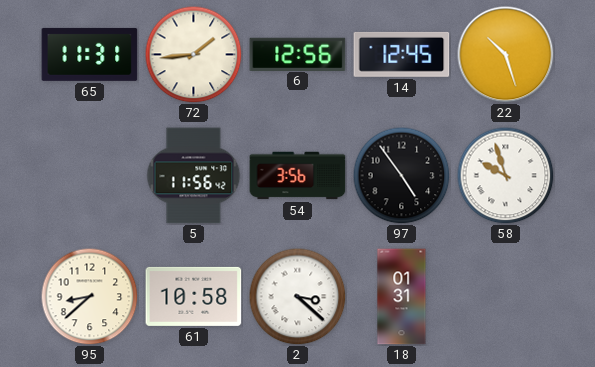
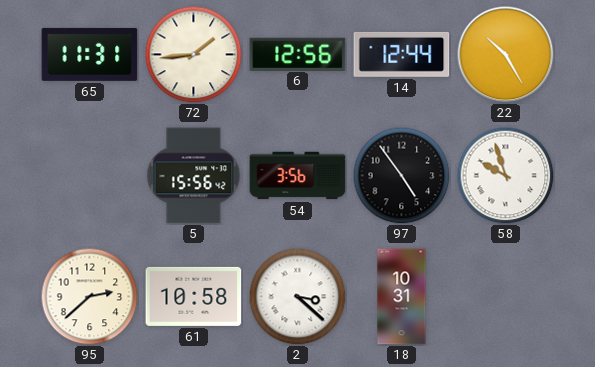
14: 12:45 -> 12:44
22: 10:27 -> 10:25
5: 11:56 -> 15:56
95: 8:38 -> 2:38
18: 01:31 -> 10:31
